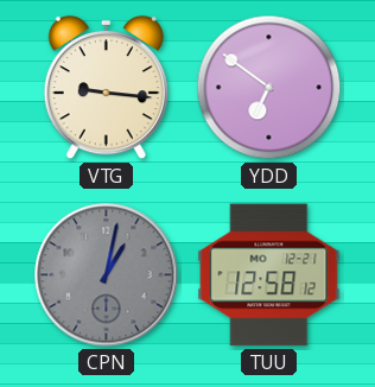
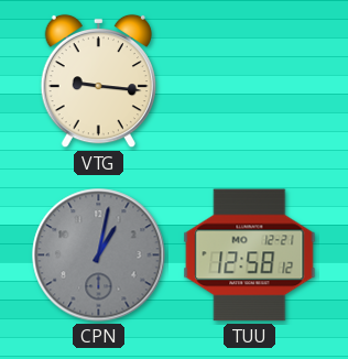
YDD: 6:51 -> none
